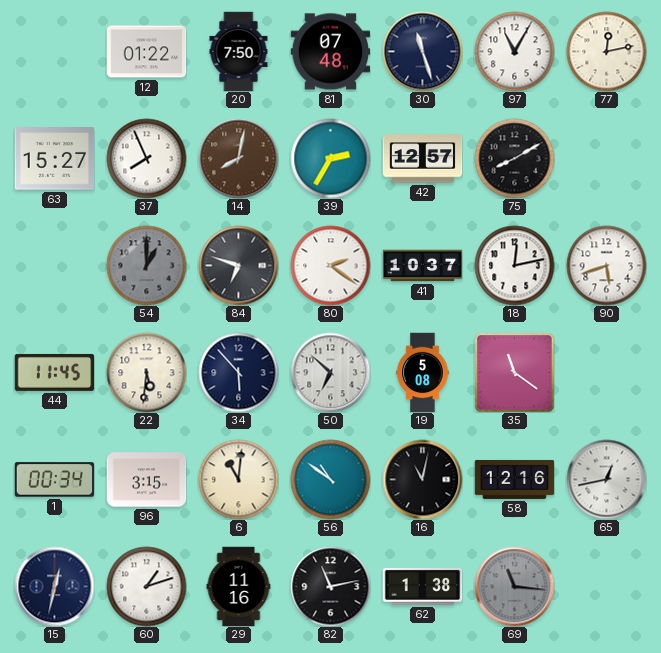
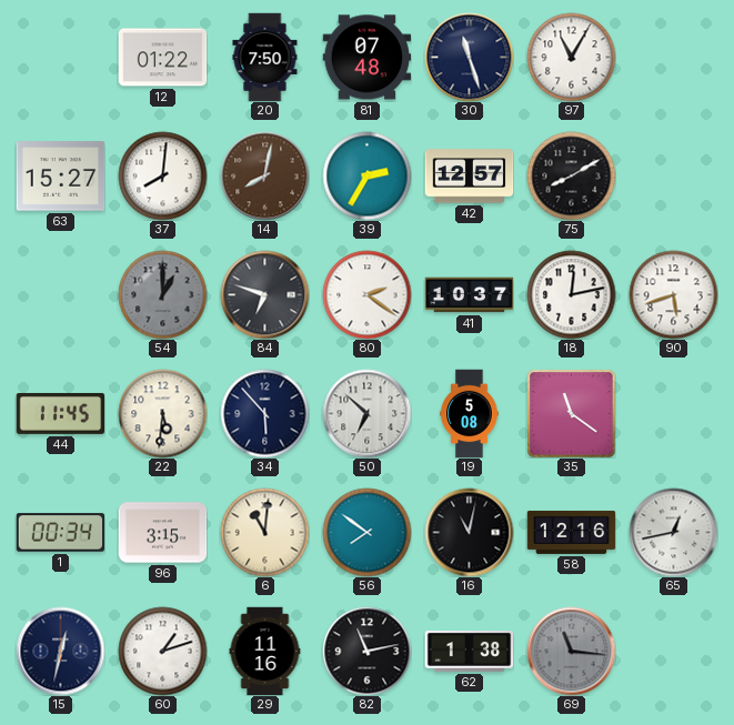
77: 12:13 -> none
37: 7:56 -> 8:01
56: 10:51 -> 7:51
